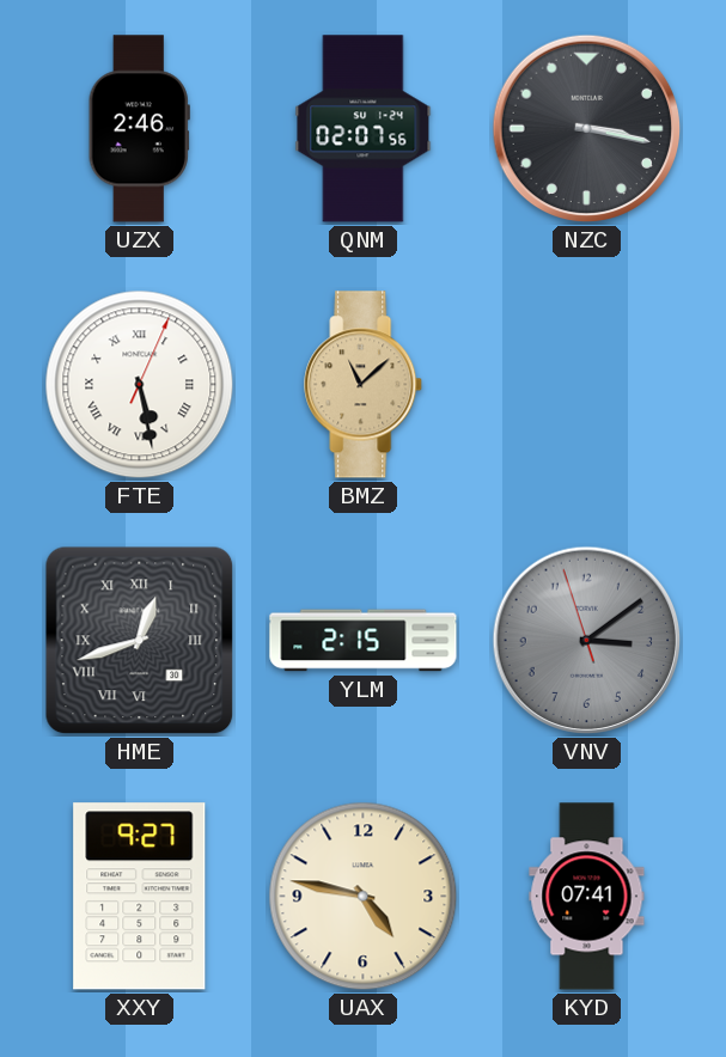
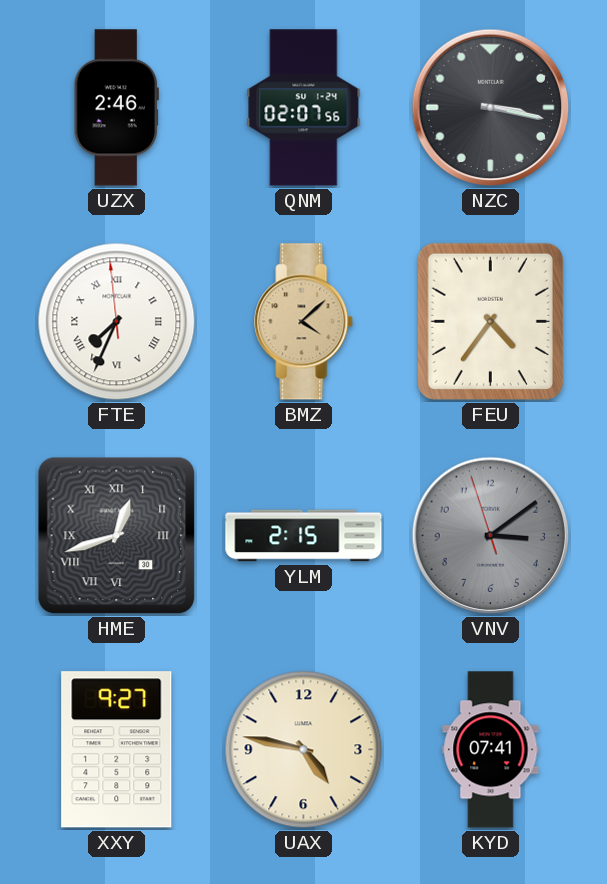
FTE: 5:28 -> 7:33
BMZ: 11:08 -> 4:08
FEU: none -> 4:36
